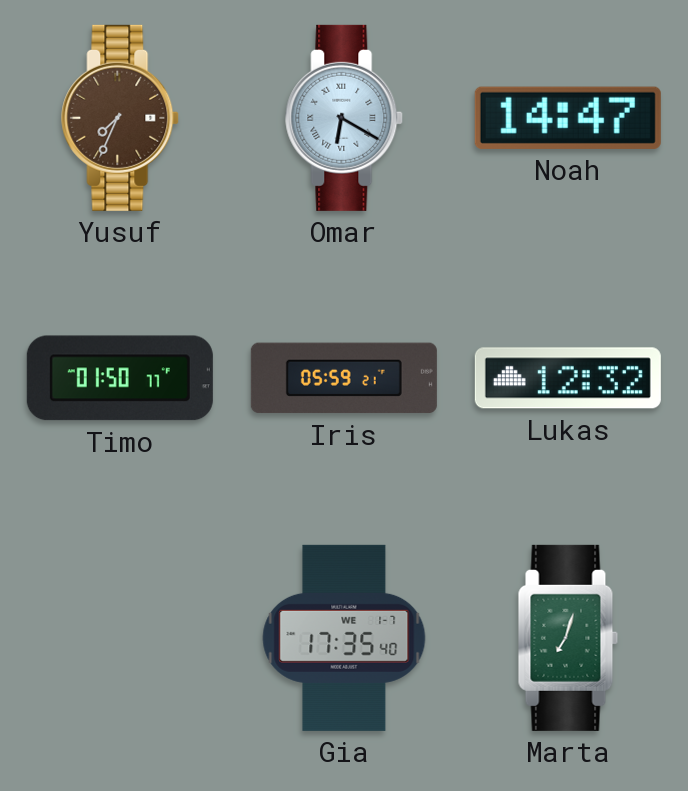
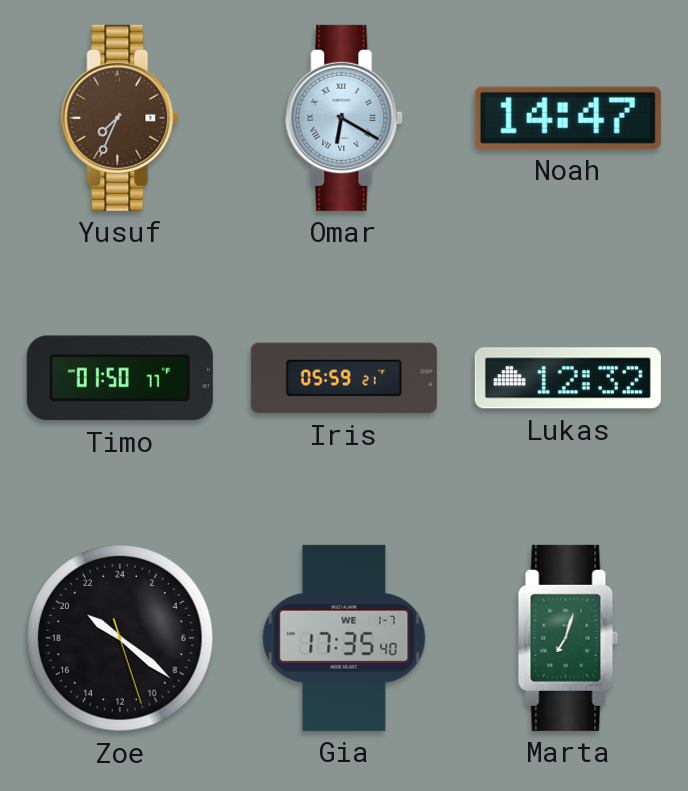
Zoe: none -> 20:21
